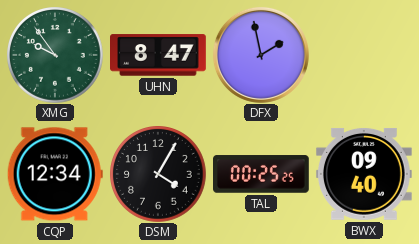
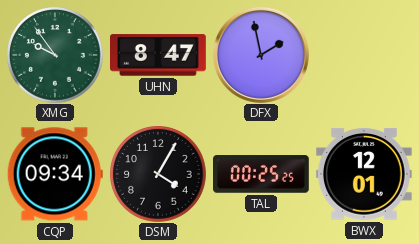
CQP: 12:34 -> 09:34
BWX: 09:40 -> 12:01
